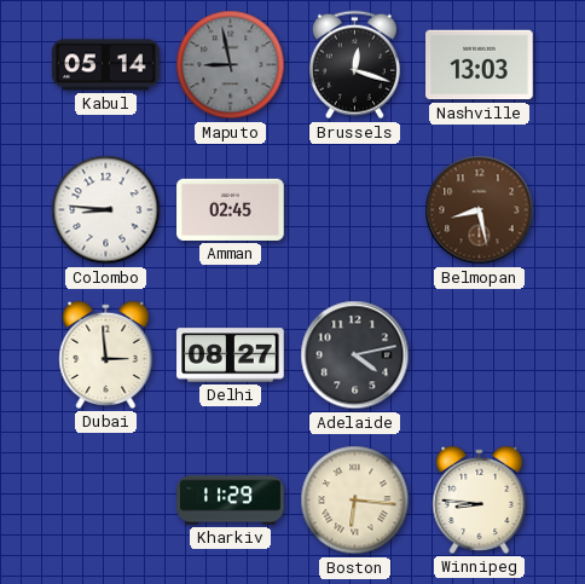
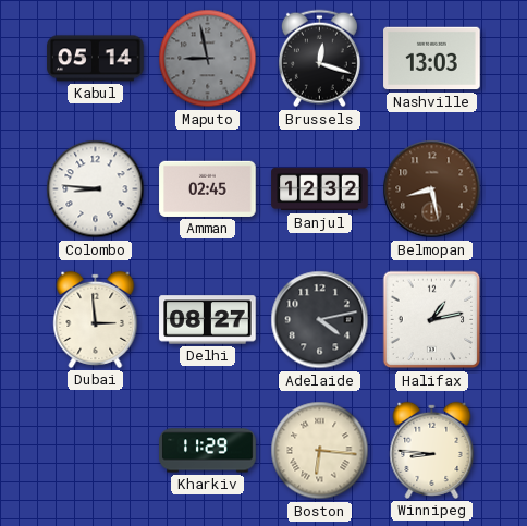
Banjul: none -> 12:32
Halifax: none -> 1:13
